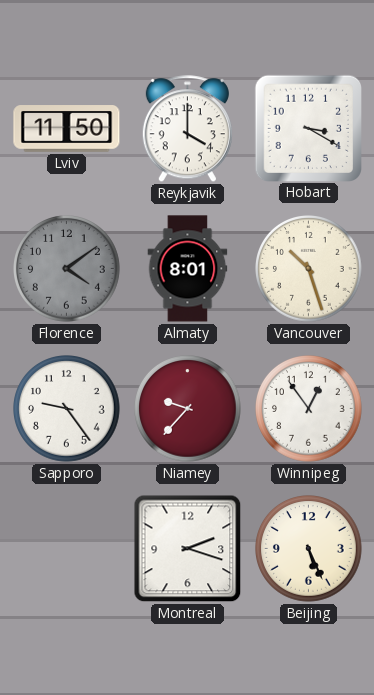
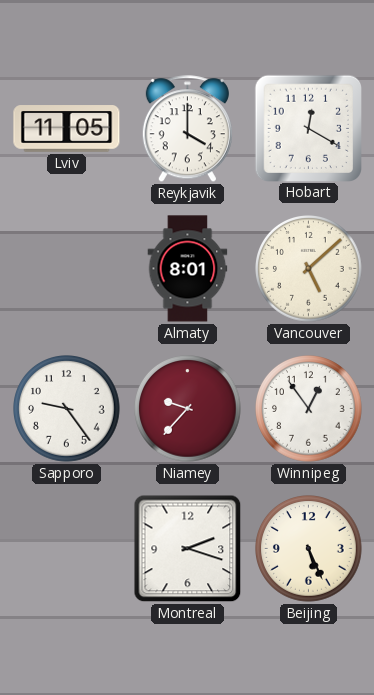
Lviv: 11:50 -> 11:05
Hobart: 3:20 -> 12:20
Florence: 4:09 -> none
Vancouver: 10:27 -> 5:08
